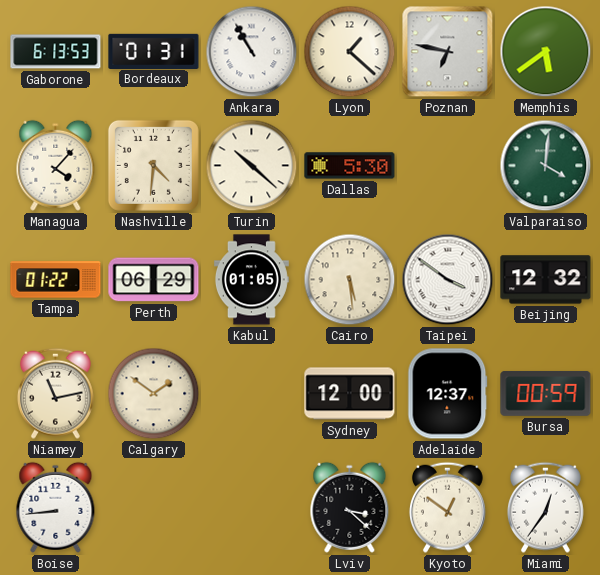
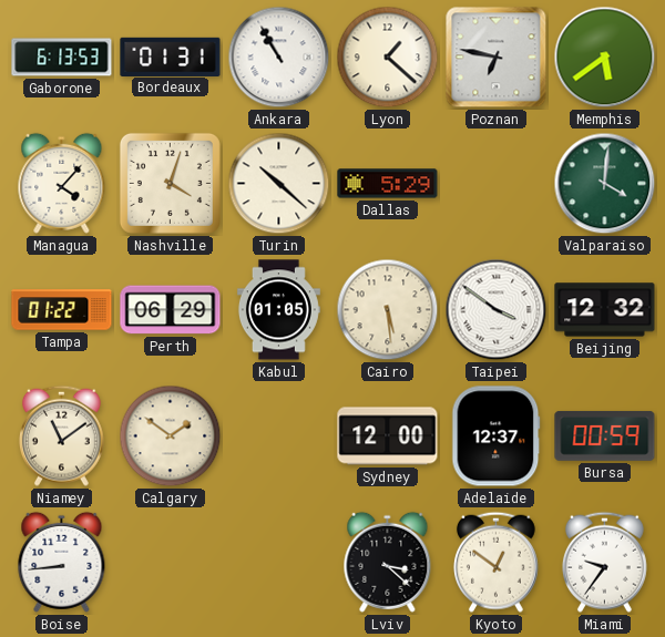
Nashville: 4:31 -> 4:03
Dallas: 5:30 -> 5:29
Niamey: 11:13 -> 11:09
Miami: 12:36 -> 9:36
